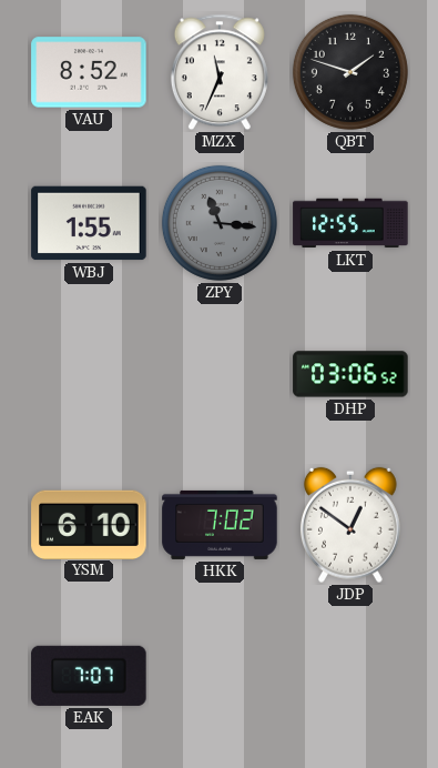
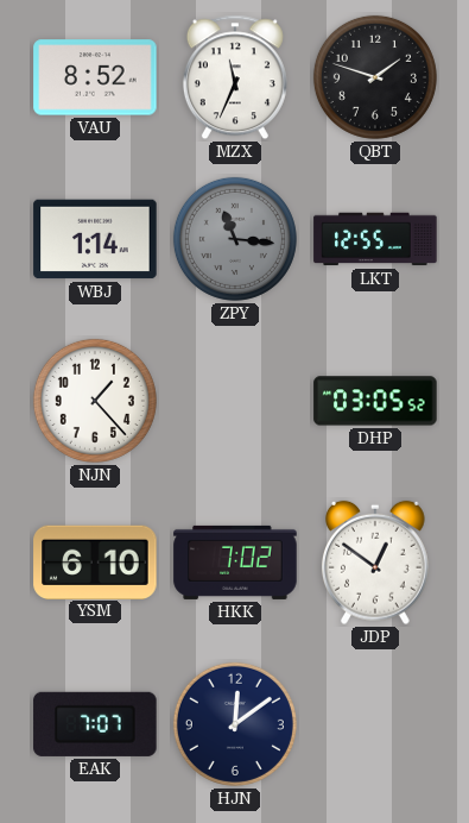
WBJ: 1:55 -> 1:14
NJN: none -> 1:23
DHP: 03:06 -> 03:05
HJN: none -> 12:09
